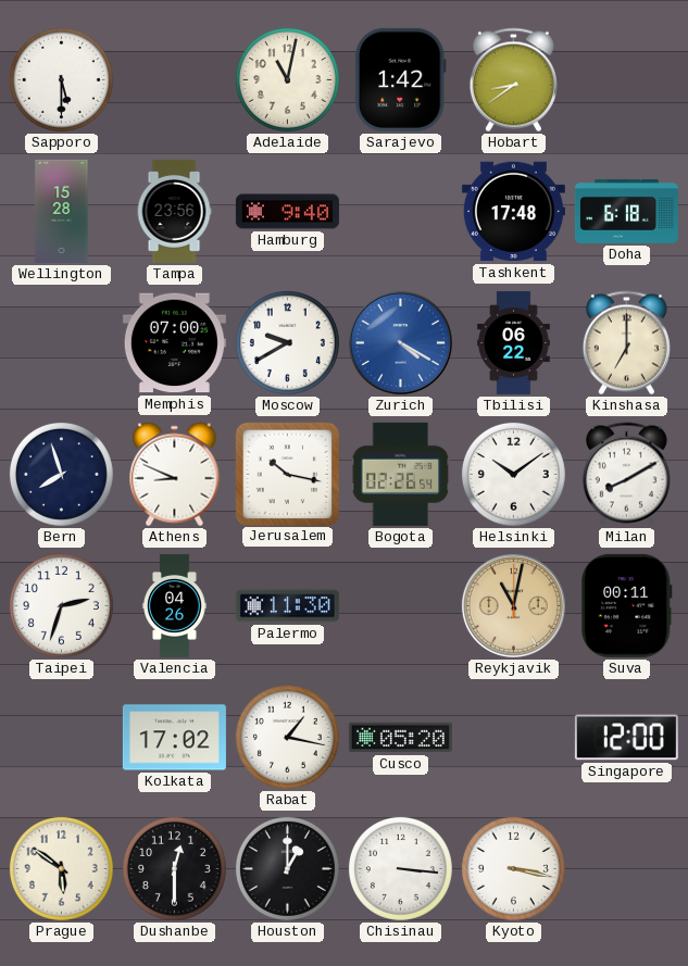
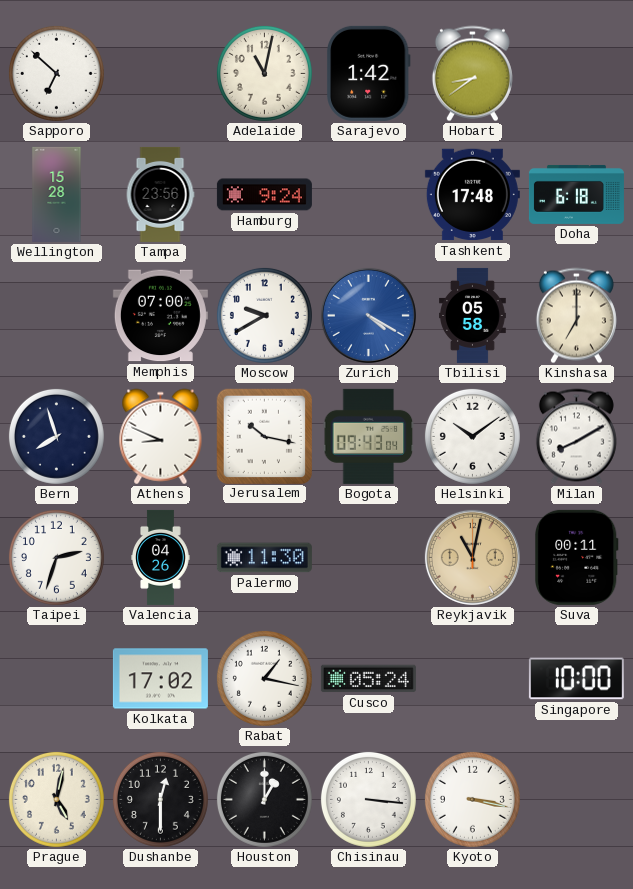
Sapporo: 5:30 -> 6:52
Hamburg: 9:40 -> 9:24
Tbilisi: 06:22 -> 05:58
Bogota: 02:26 -> 09:43
Cusco: 05:20 -> 05:24
Singapore: 12:00 -> 10:00
Prague: 5:51 -> 5:02
